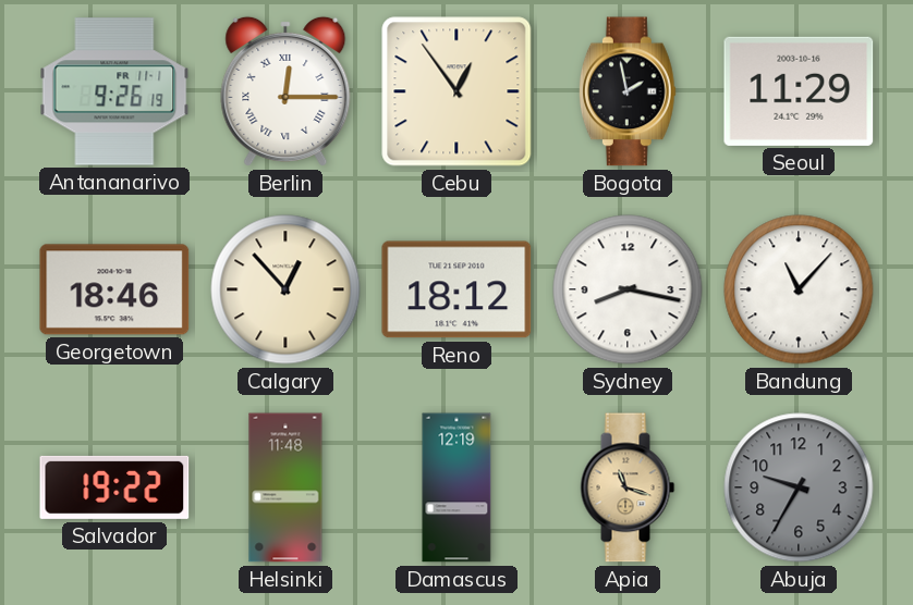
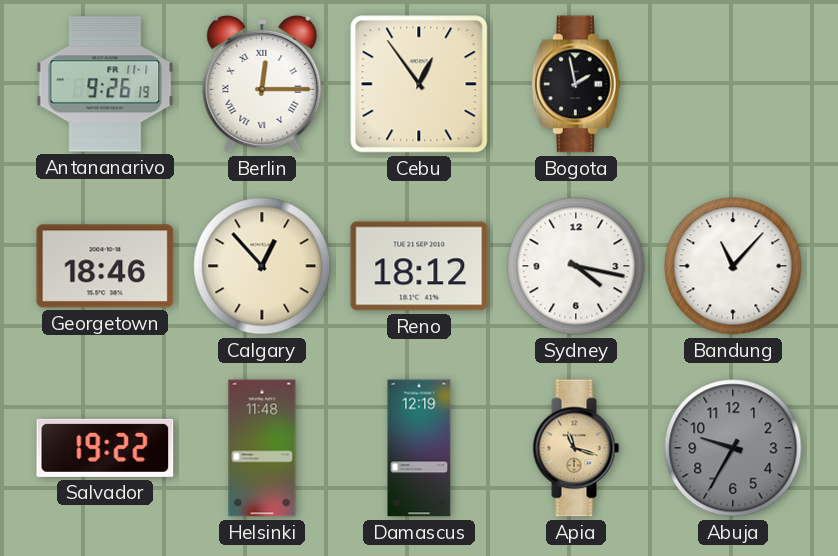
Seoul: 11:29 -> none
Sydney: 8:17 -> 4:17
